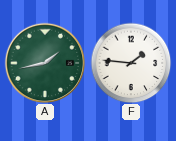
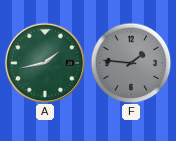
F dial: white -> grey
